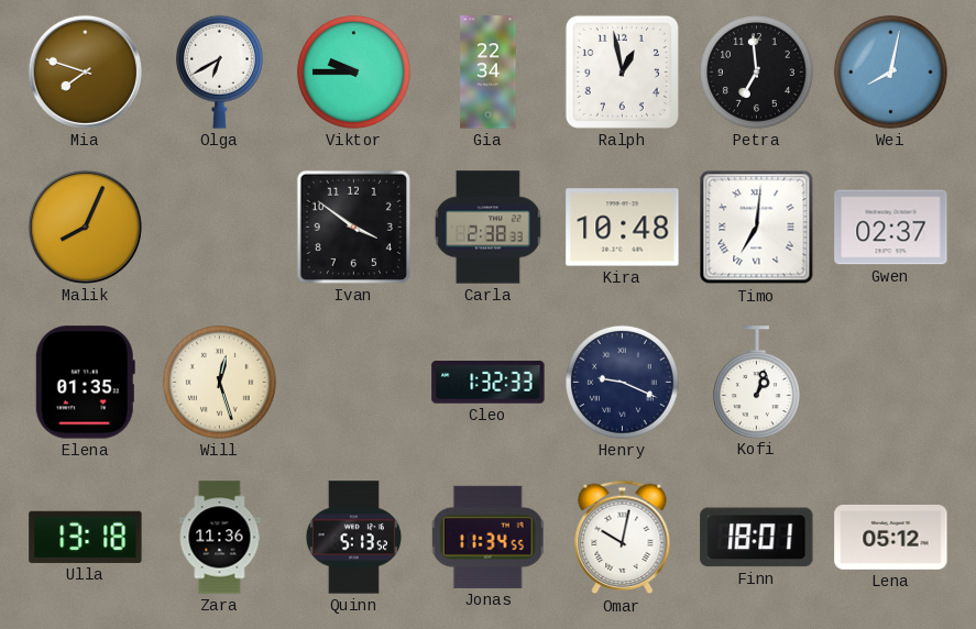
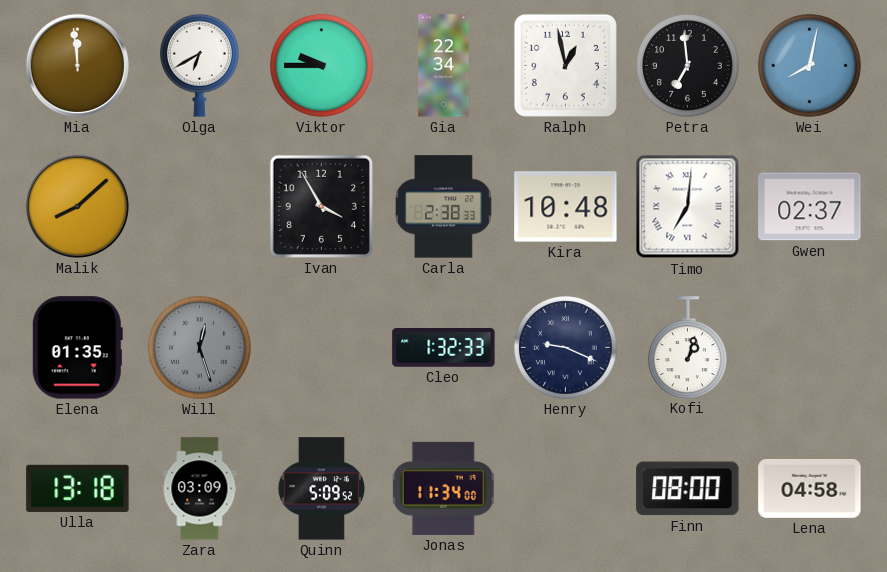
Mia: 7:48 -> 11:59
Malik: 8:04 -> 8:08
Ivan: 3:51 -> 3:55
Will dial: cream -> grey
Zara: 11:36 -> 03:09
Quinn: 5:13 -> 5:09
Jonas: 11:34:55 -> 11:34:00
Omar: 10:02 -> none
Finn: 18:01 -> 08:00
Lena: 05:12 -> 04:58
